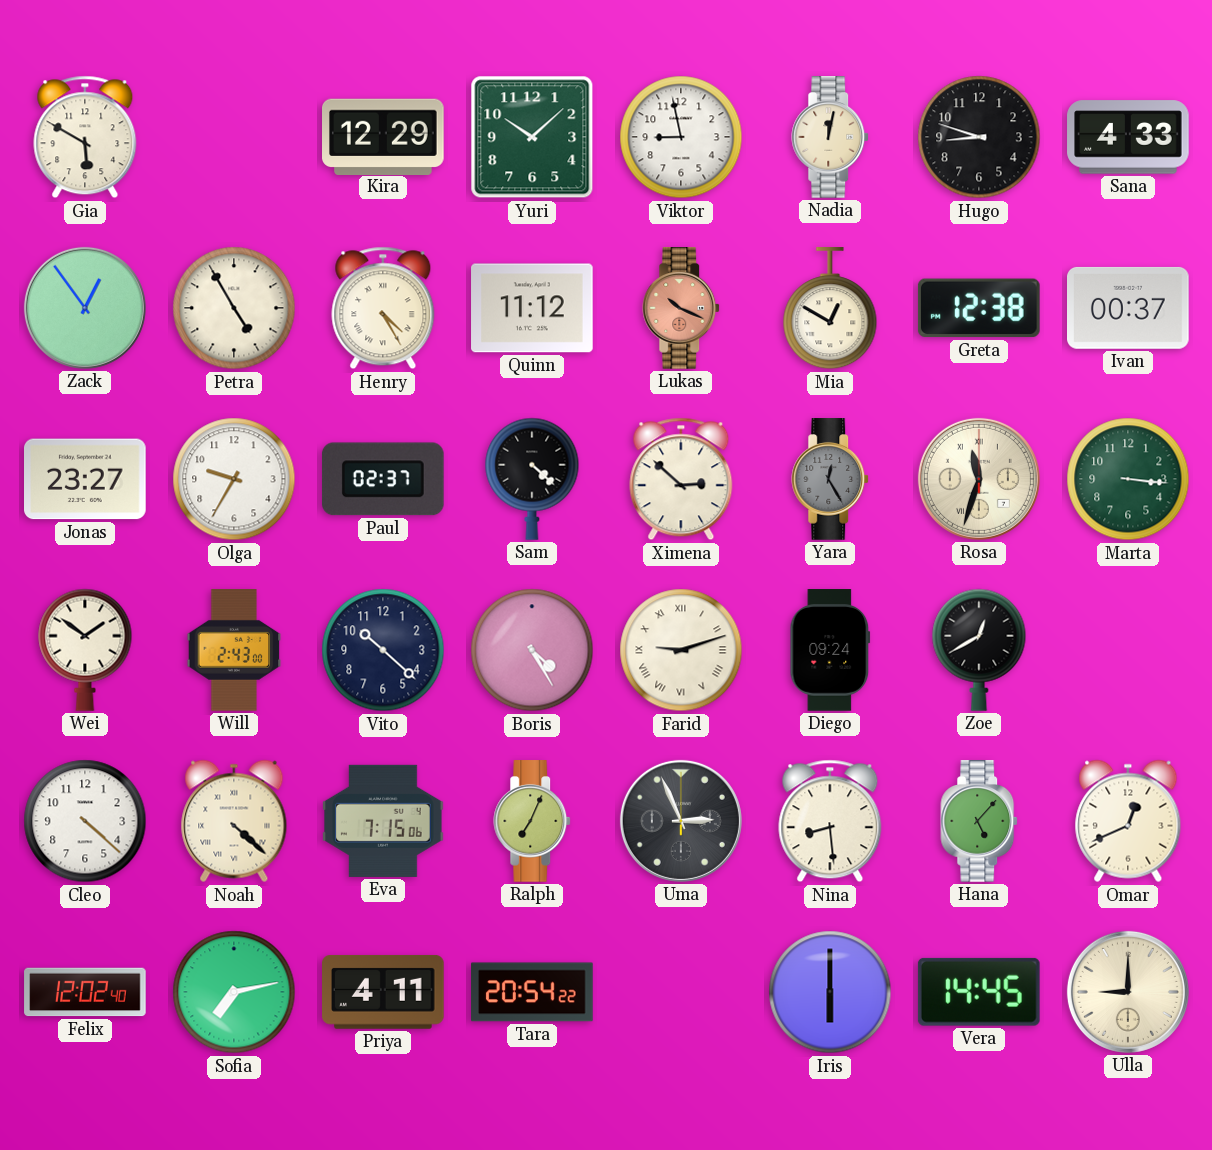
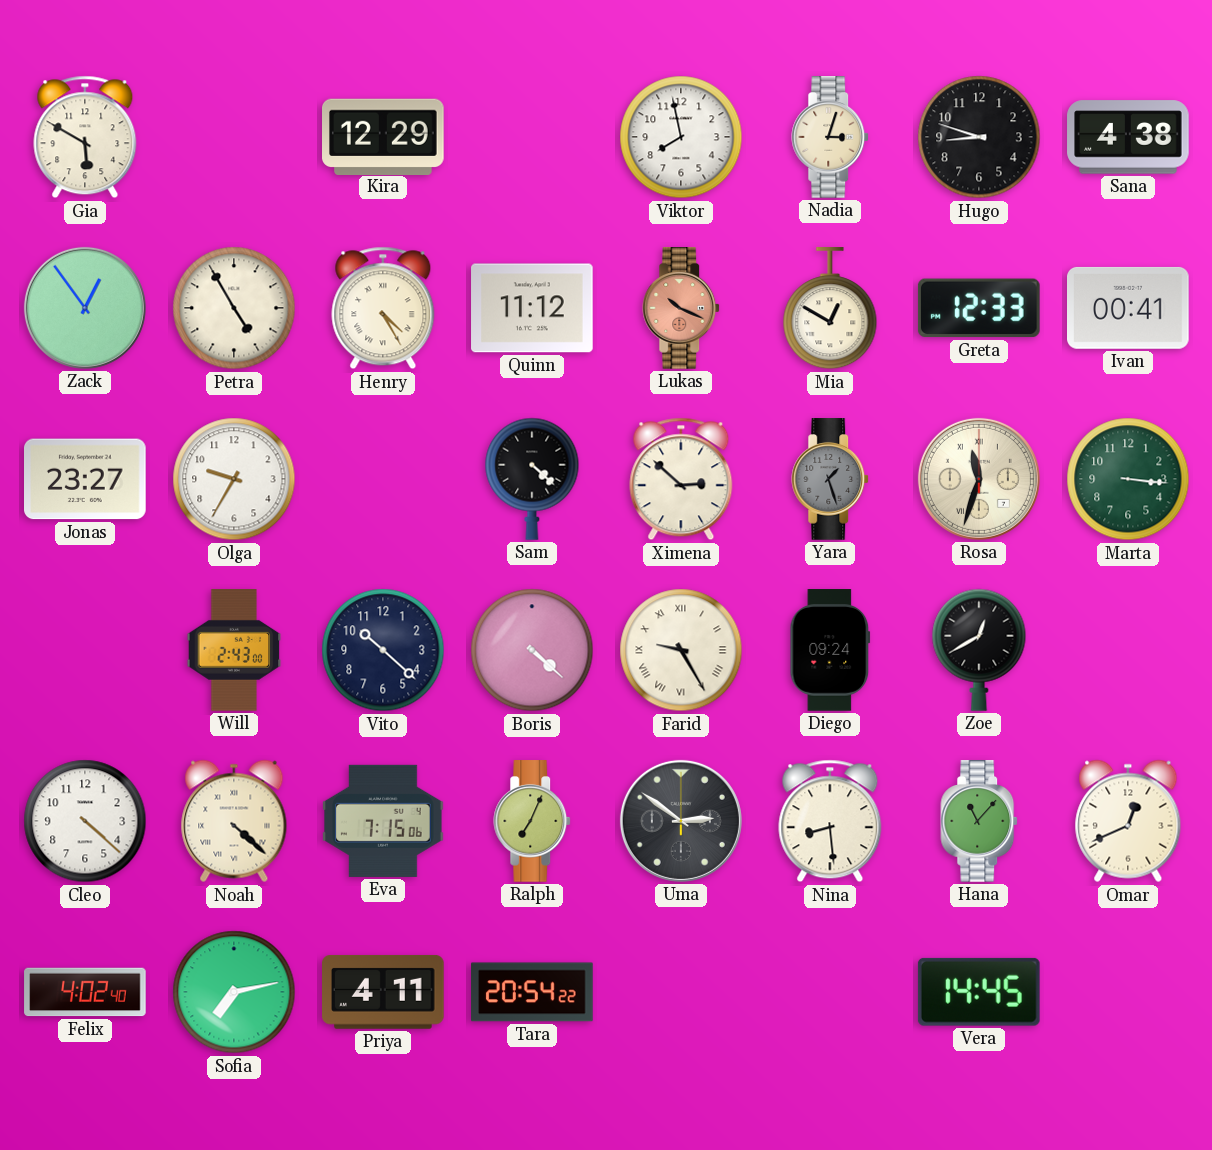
Yuri: 10:08 -> none
Viktor: 8:58 -> 7:58
Nadia: 12:02 -> 3:03
Sana: 4:33 -> 4:38
Greta: 12:38 -> 12:33
Ivan: 00:37 -> 00:41
Paul: 02:37 -> none
Yara: 12:25 -> 1:27
Wei: 1:51 -> none
Boris: 4:25 -> 4:22
Farid: 9:12 -> 9:25
Uma: 2:56 -> 2:51
Hana: 5:07 -> 11:07
Felix: 12:02 -> 4:02
Iris: 6:00 -> none
Ulla: 9:00 -> none
